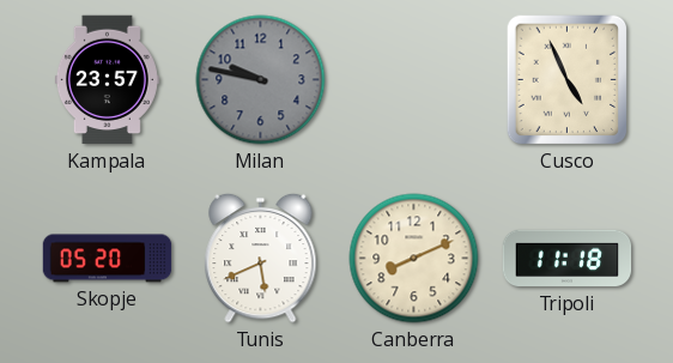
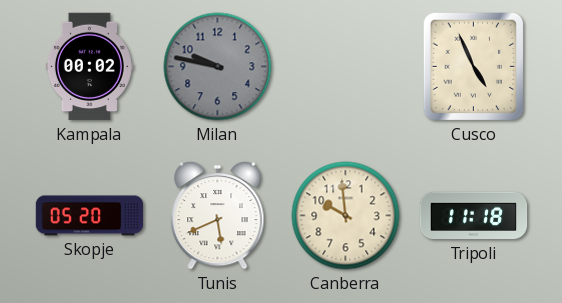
Kampala: 23:57 -> 00:02
Canberra: 8:11 -> 9:59
